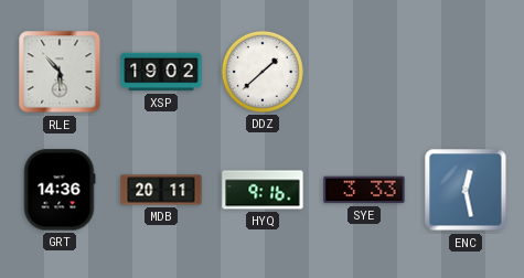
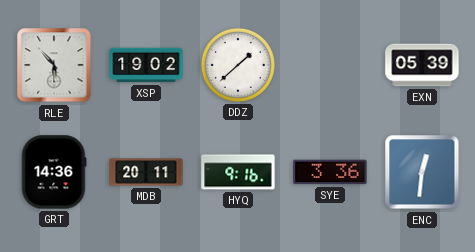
EXN: none -> 05:39
SYE: 3:33 -> 3:36
ENC: 12:28 -> 12:31
